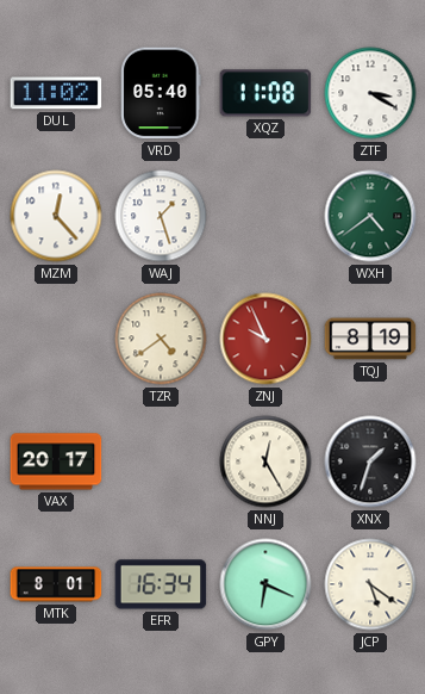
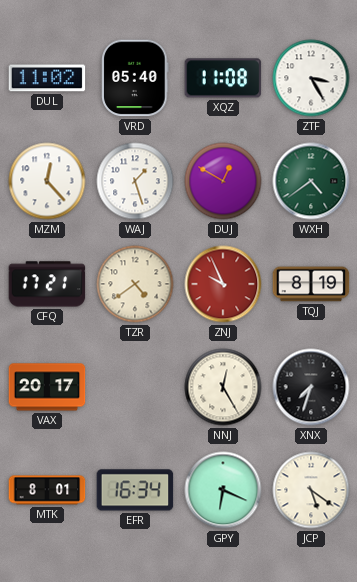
ZTF: 3:20 -> 3:25
DUJ: none -> 12:50
CFQ: none -> 17:21
XNX: 1:33 -> 7:33
